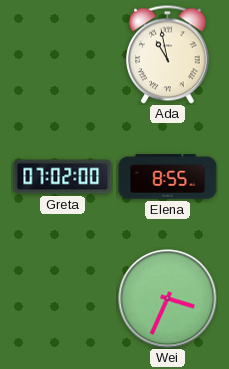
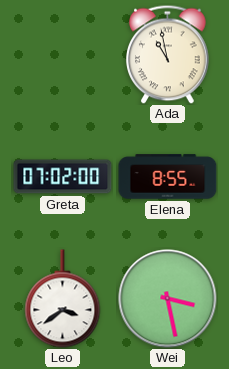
Leo: none -> 3:39
Wei: 3:34 -> 3:28
